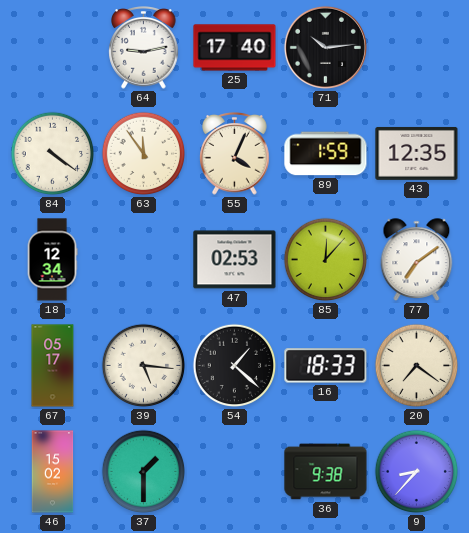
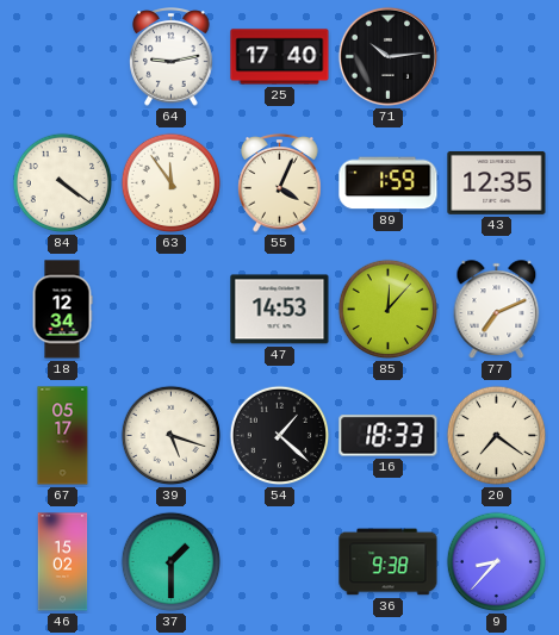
47: 02:53 -> 14:53
77: 7:09 -> 7:11
39: 5:16 -> 5:18
